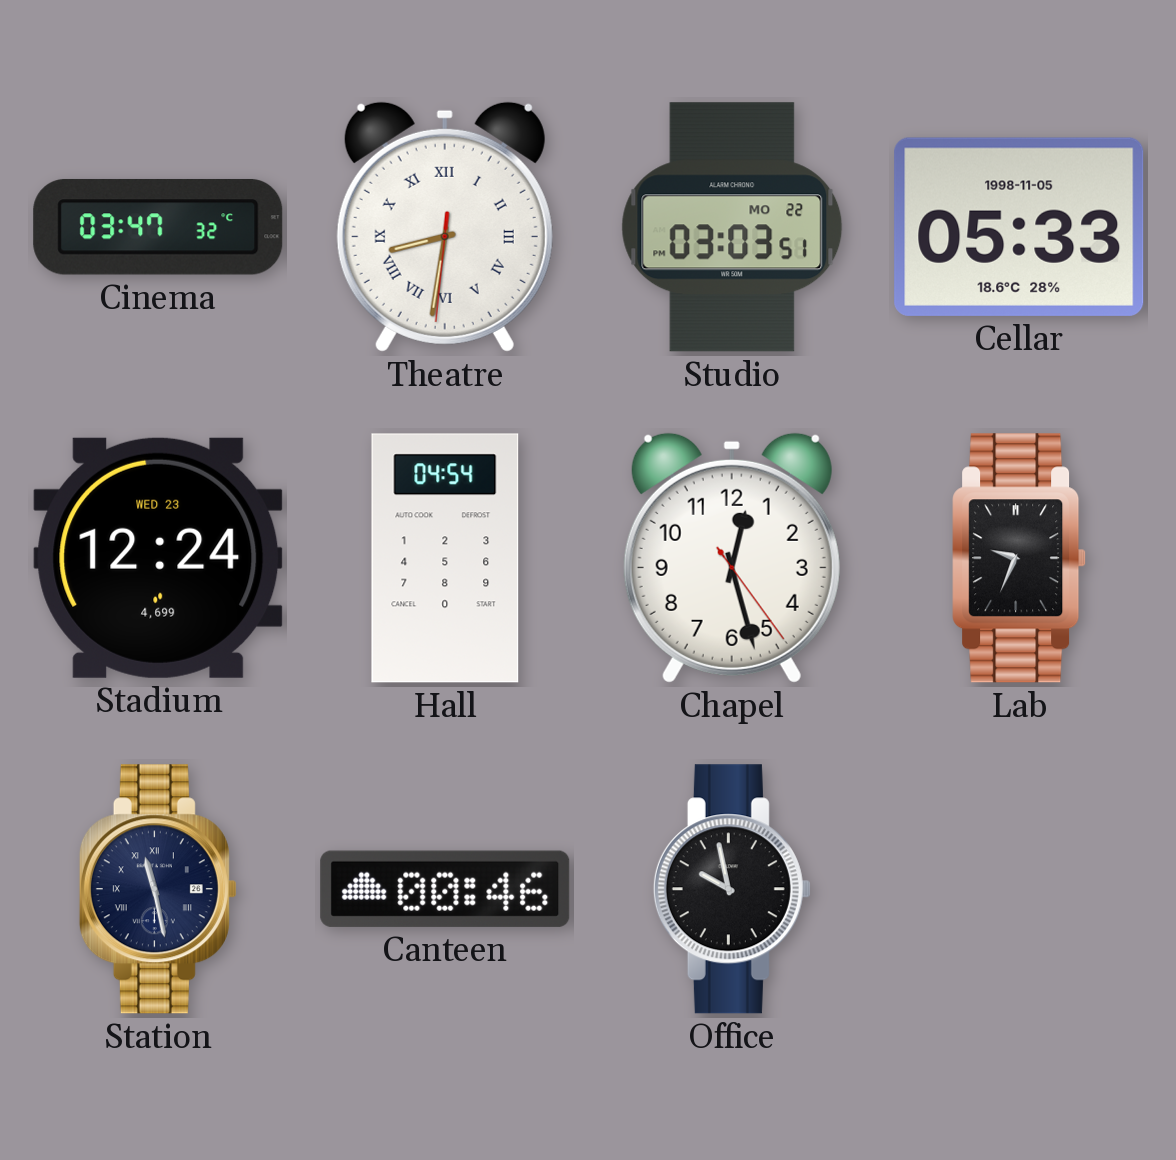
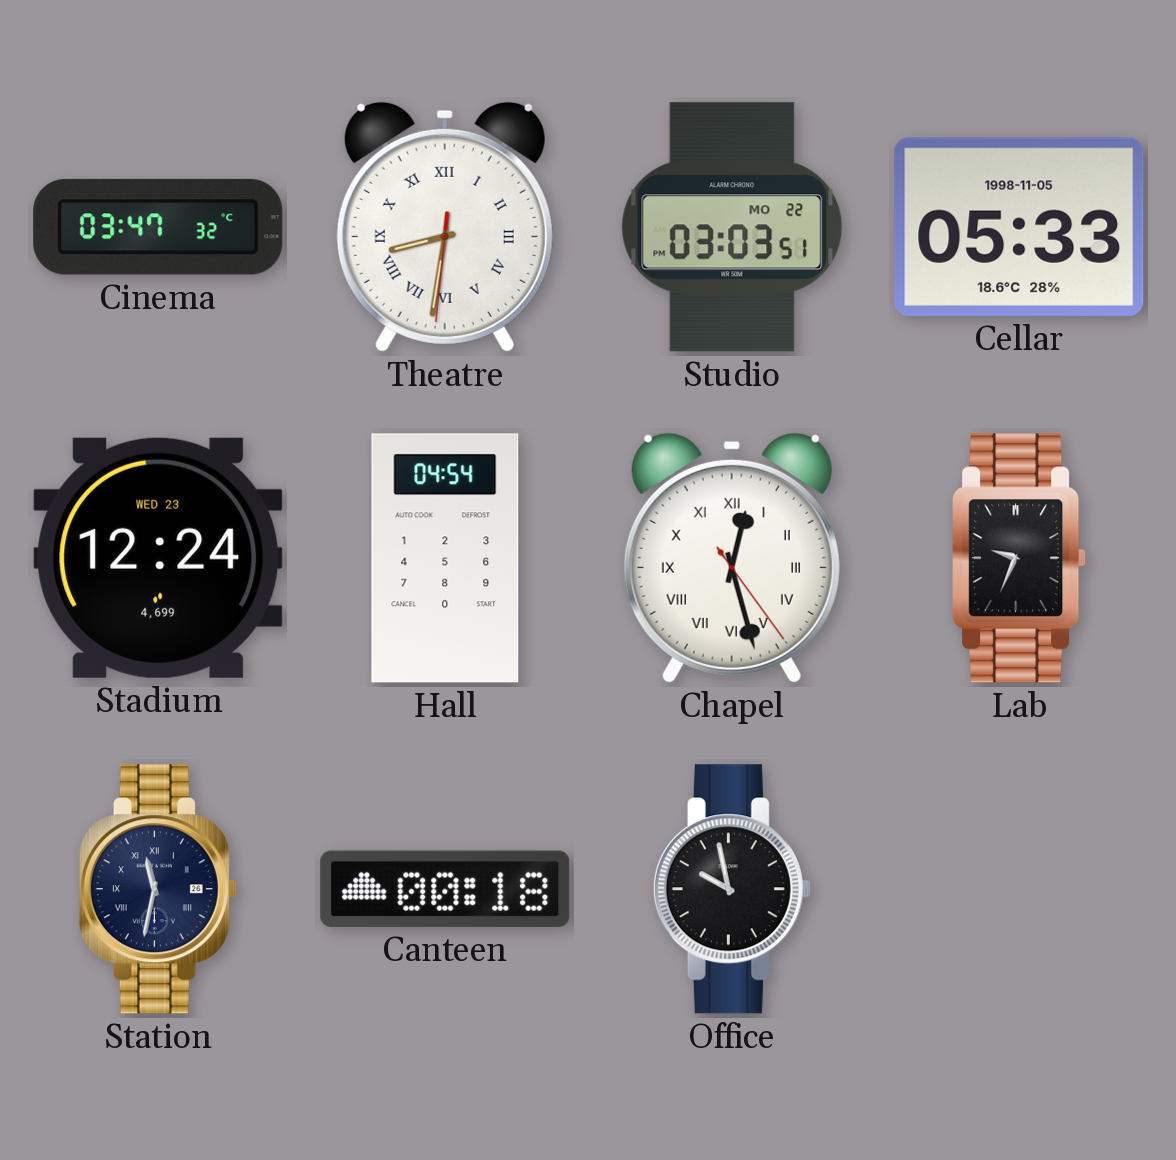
Chapel numerals: Arabic -> Roman
Station: 11:28 -> 11:32
Canteen: 00:46 -> 00:18
